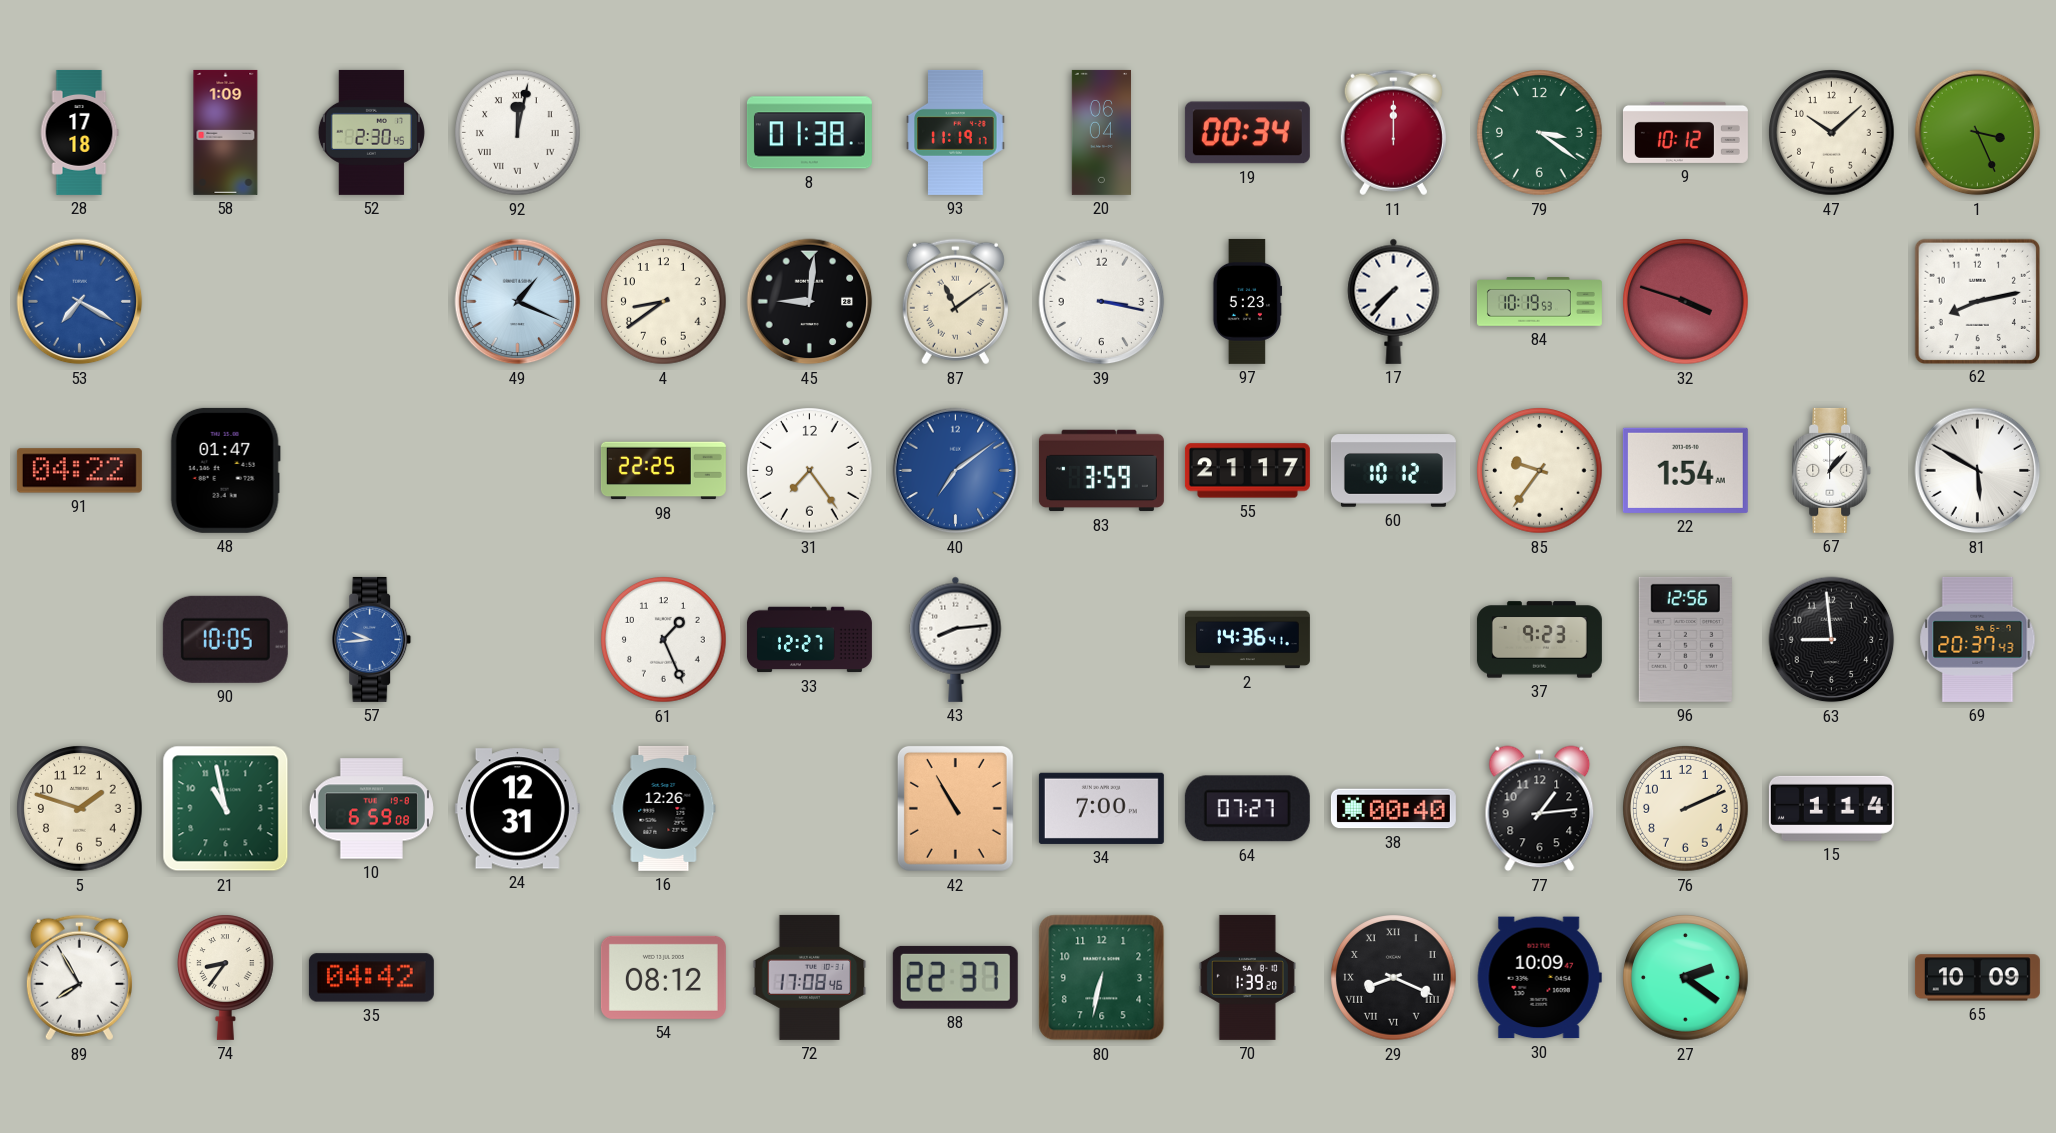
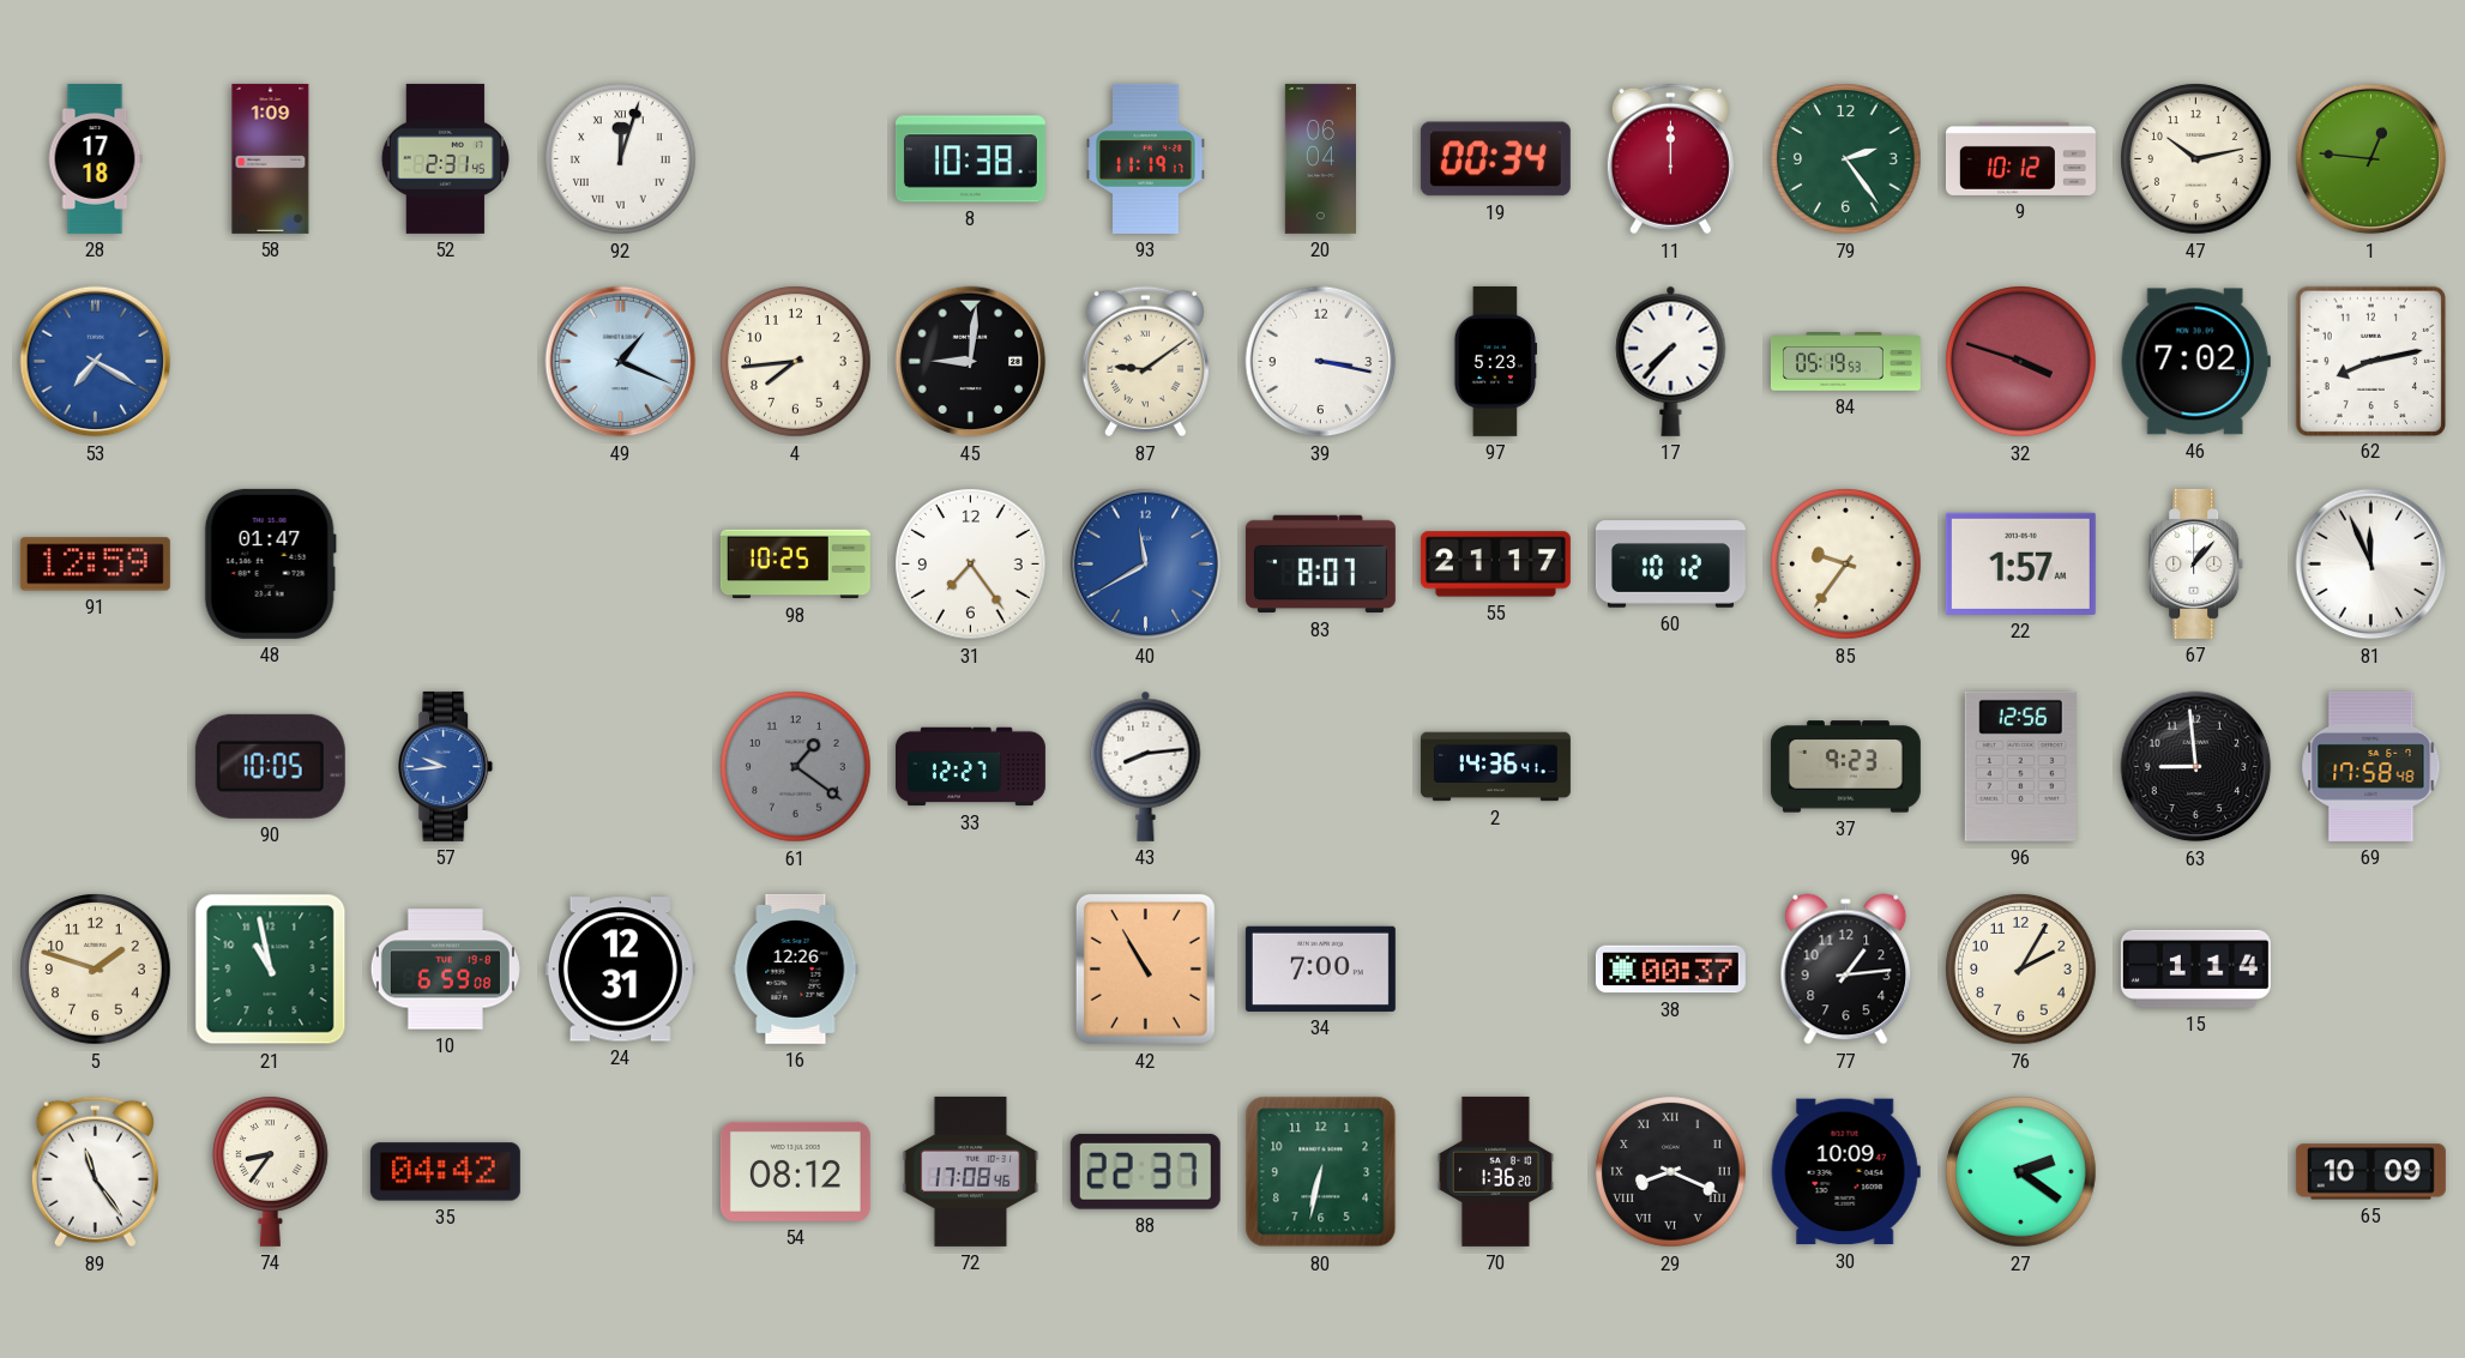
52: 2:30 -> 2:31
92: 12:02 -> 12:03
8: 01:38 -> 10:38
79: 3:21 -> 2:24
47: 10:08 -> 10:13
1: 3:26 -> 12:46
4: 8:39 -> 7:44
87: 11:09 -> 9:09
84: 10:19 -> 05:19
46: none -> 7:02
91: 04:22 -> 12:59
98: 22:25 -> 10:25
40: 7:09 -> 11:40
83: 3:59 -> 8:07
22: 1:54 -> 1:57
81: 5:50 -> 11:56
61: 1:26 -> 1:21
61 dial: white -> grey
69: 20:37 -> 17:58
64: 07:27 -> none
38: 00:40 -> 00:37
76: 2:11 -> 2:05
89: 7:55 -> 11:24
70: 1:39 -> 1:36
